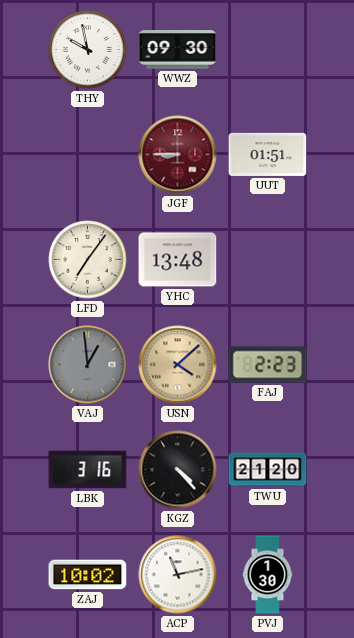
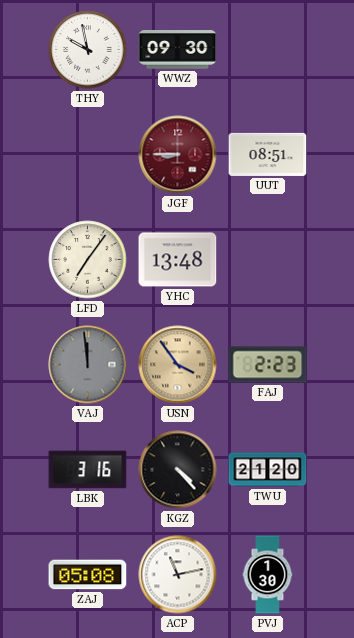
UUT: 01:51 -> 08:51
VAJ: 12:59 -> 11:59
USN: 4:08 -> 3:54
ZAJ: 10:02 -> 05:08
